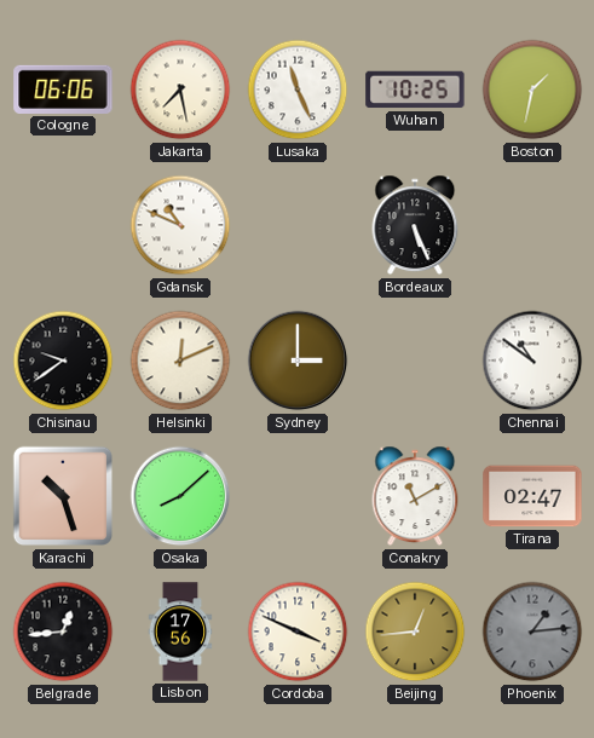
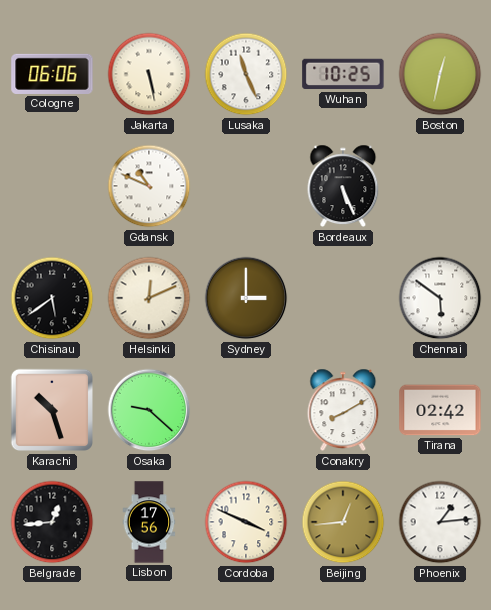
Jakarta: 7:28 -> 5:28
Boston: 1:32 -> 12:32
Chisinau: 9:39 -> 5:39
Chennai: 10:51 -> 5:51
Osaka: 8:08 -> 9:22
Conakry: 11:10 -> 8:10
Tirana: 02:47 -> 02:42
Phoenix dial: grey -> white
